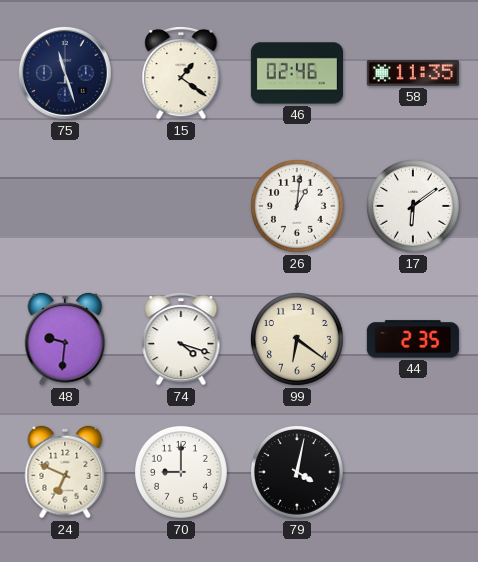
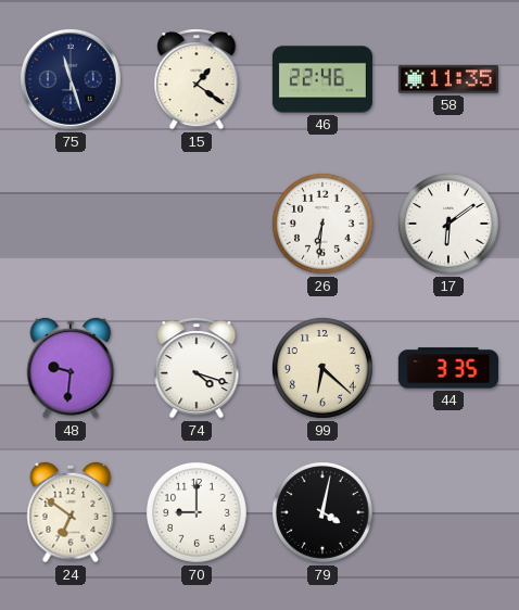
46: 02:46 -> 22:46
26: 1:01 -> 6:31
99: 6:21 -> 6:22
44: 2:35 -> 3:35
24: 6:49 -> 6:51
